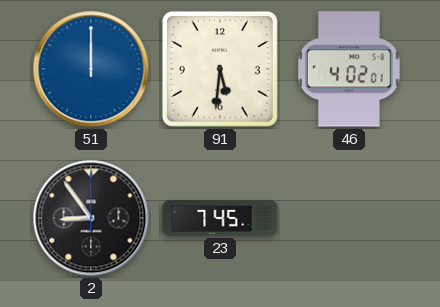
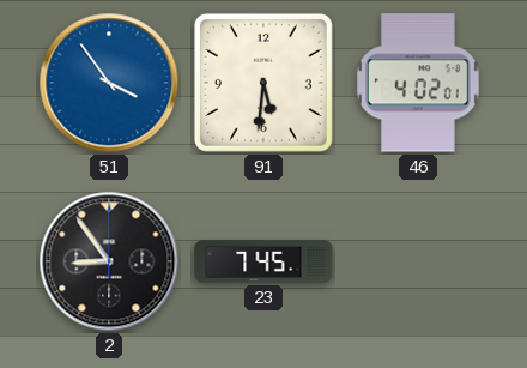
51: 12:00 -> 3:54
